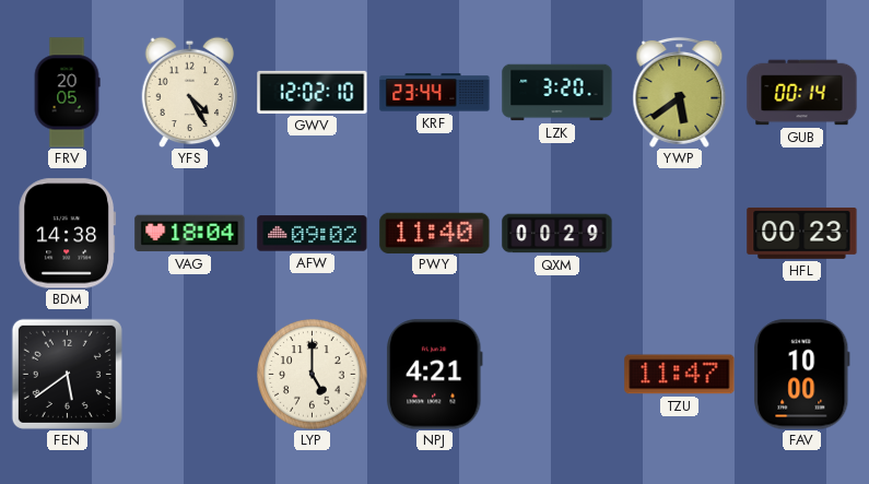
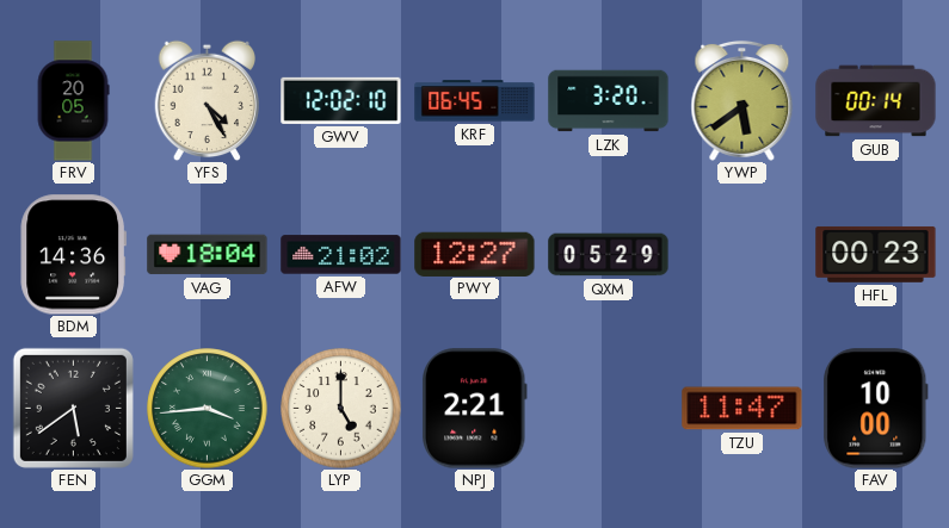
KRF: 23:44 -> 06:45
BDM: 14:38 -> 14:36
AFW: 09:02 -> 21:02
PWY: 11:40 -> 12:27
QXM: 00:29 -> 05:29
GGM: none -> 3:44
NPJ: 4:21 -> 2:21
